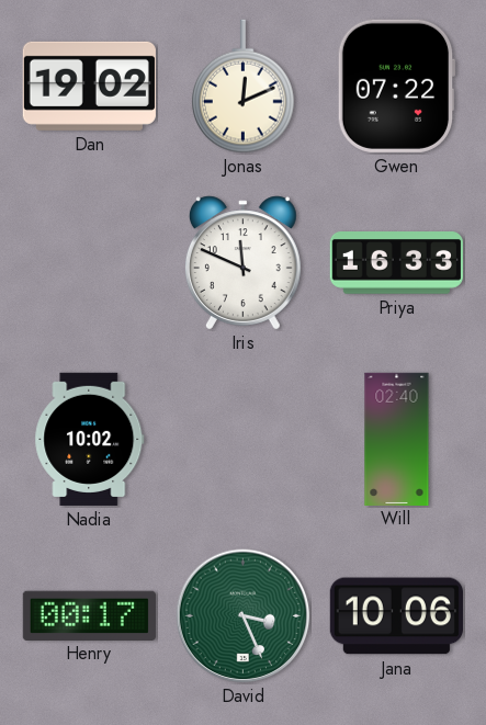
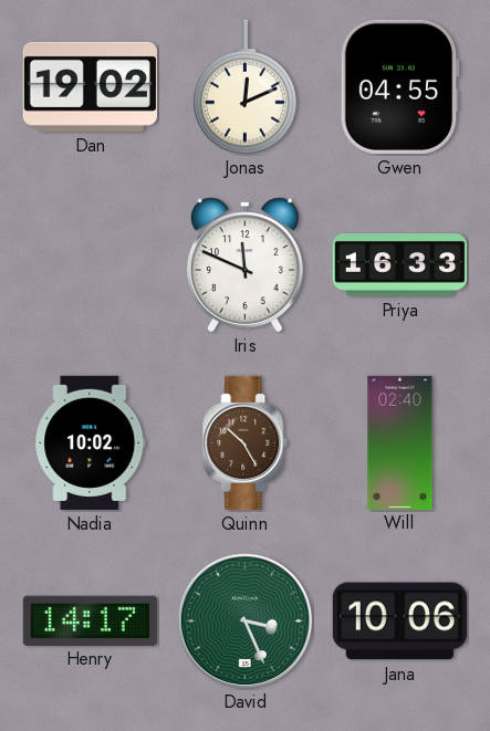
Gwen: 07:22 -> 04:55
Quinn: none -> 10:25
Henry: 00:17 -> 14:17
